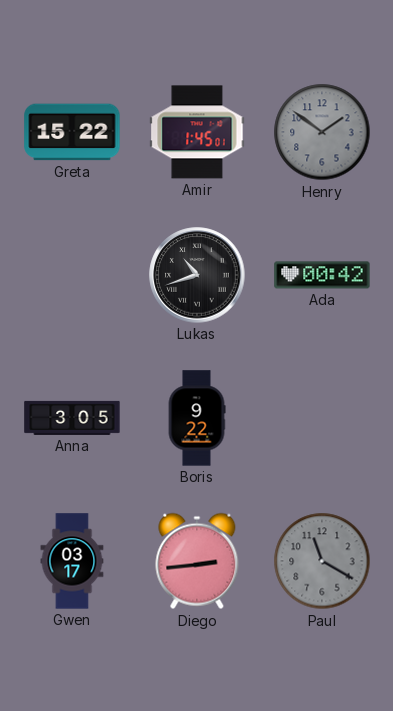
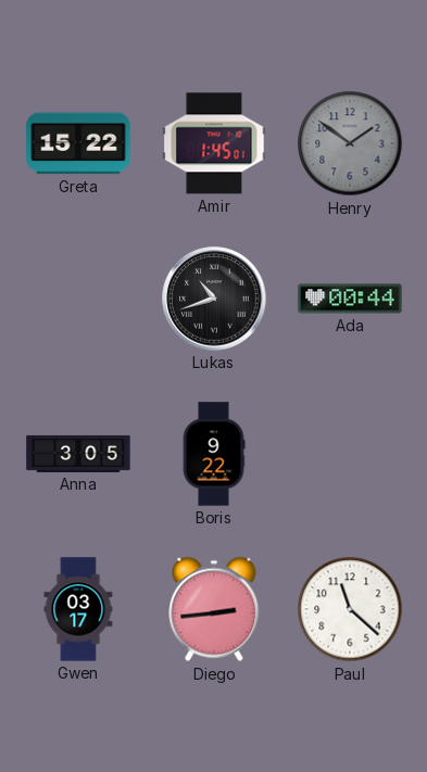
Ada: 00:42 -> 00:44
Paul: 11:20 -> 11:22
Paul dial: grey -> white
